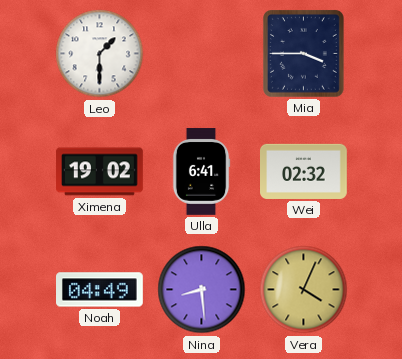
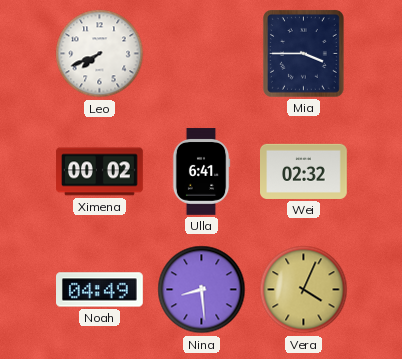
Leo: 1:30 -> 7:41
Ximena: 19:02 -> 00:02
